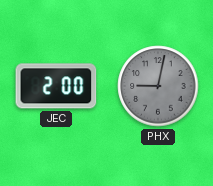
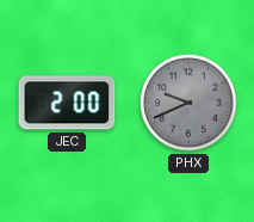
PHX: 9:02 -> 9:41
